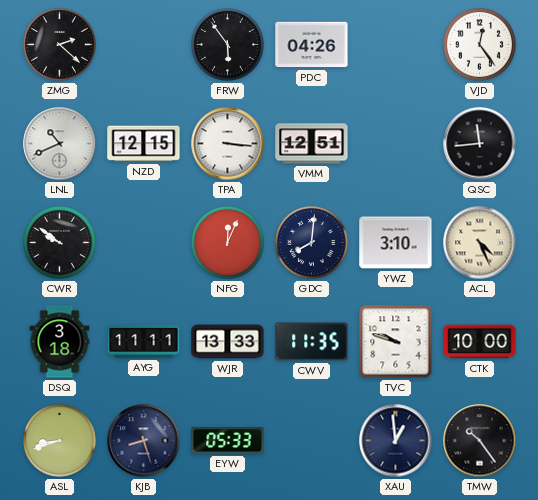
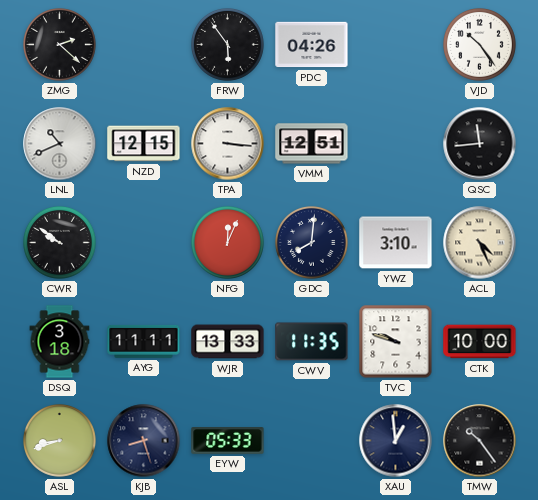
VJD: 12:24 -> 10:24
